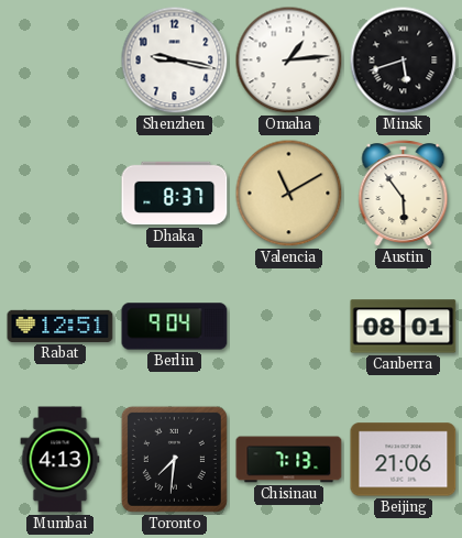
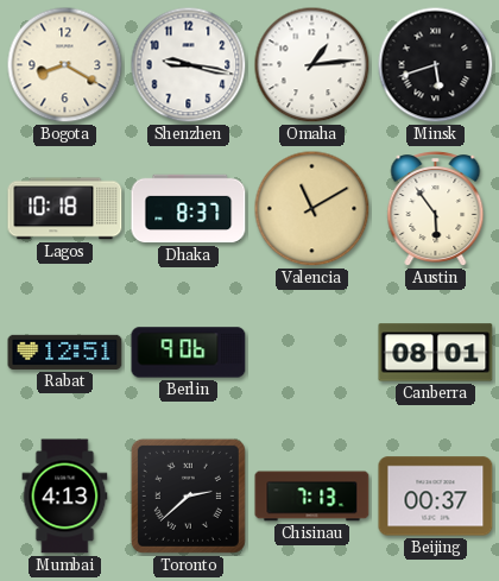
Bogota: none -> 8:20
Lagos: none -> 10:18
Berlin: 9:04 -> 9:06
Toronto: 7:31 -> 2:38
Beijing: 21:06 -> 00:37
